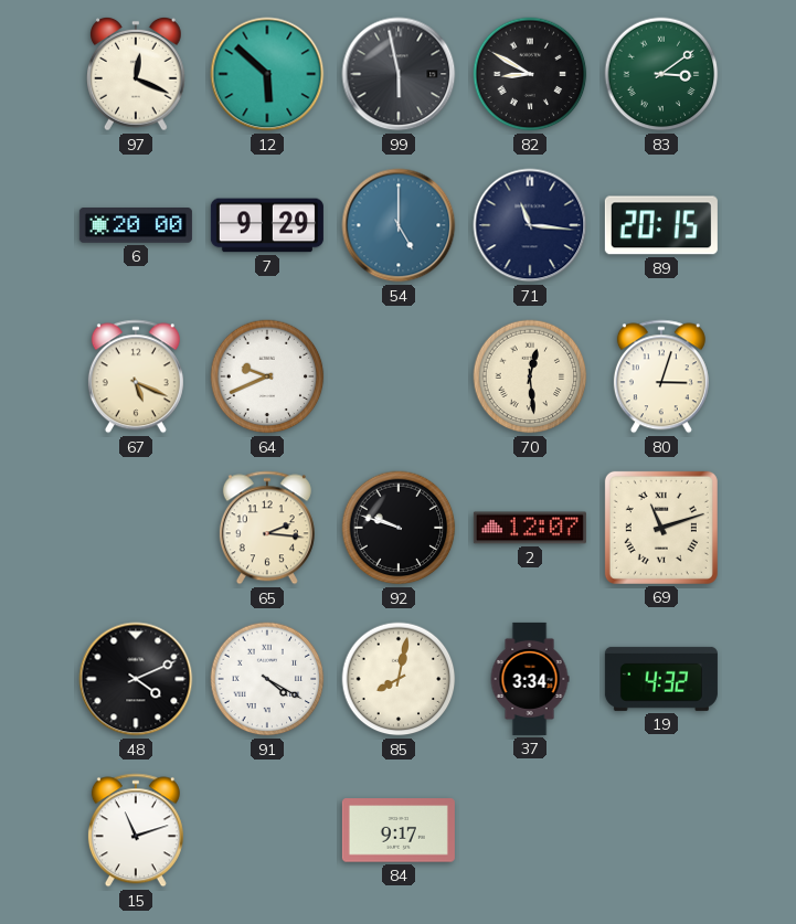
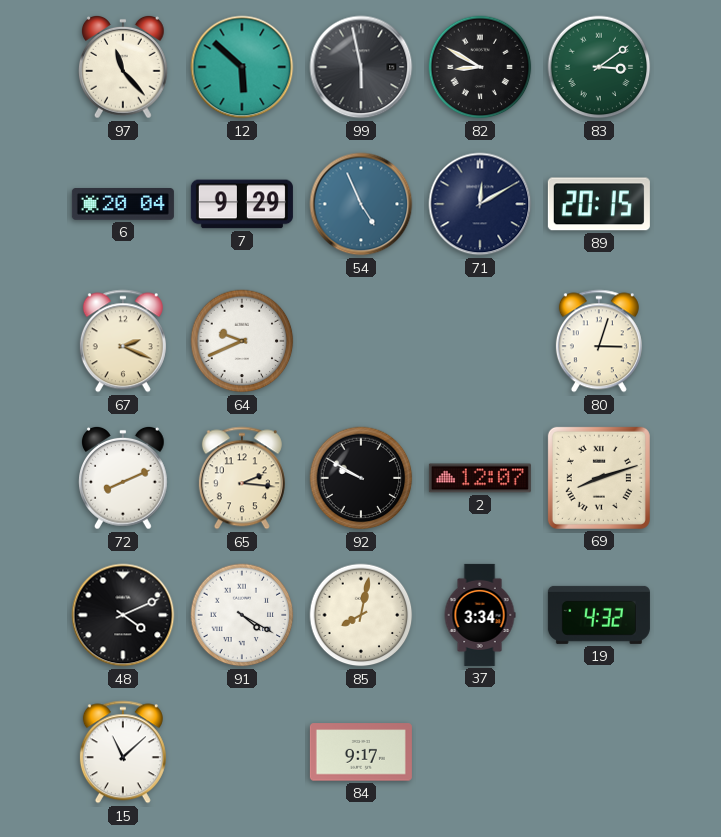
97: 12:19 -> 11:23
6: 20:00 -> 20:04
54: 5:00 -> 4:56
71: 11:16 -> 12:10
67: 5:19 -> 2:19
70: 12:29 -> none
72: none -> 8:11
92: 9:48 -> 9:50
69: 11:12 -> 8:12
15: 11:12 -> 11:08
